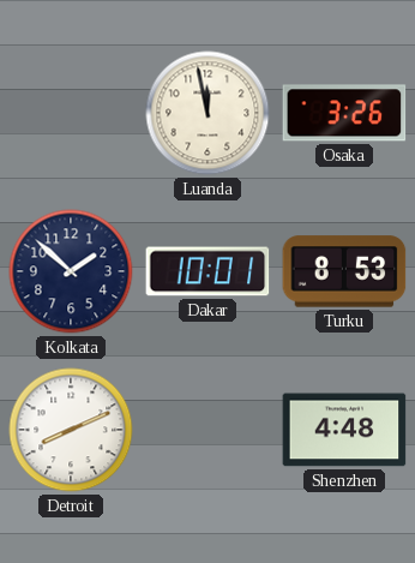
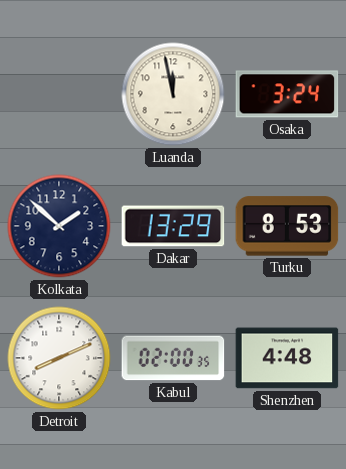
Osaka: 3:26 -> 3:24
Dakar: 10:01 -> 13:29
Kabul: none -> 02:00
